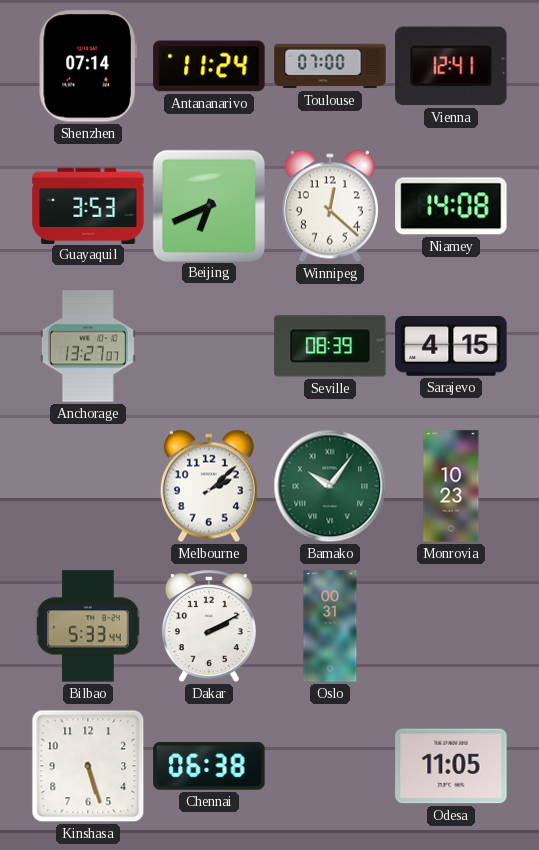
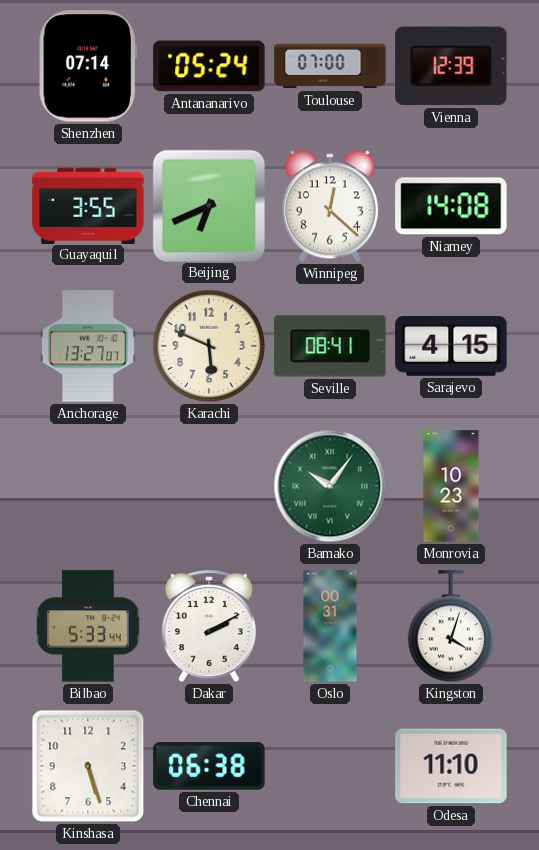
Antananarivo: 11:24 -> 05:24
Vienna: 12:41 -> 12:39
Guayaquil: 3:53 -> 3:55
Karachi: none -> 5:49
Seville: 08:39 -> 08:41
Melbourne: 2:08 -> none
Kingston: none -> 4:03
Odesa: 11:05 -> 11:10
